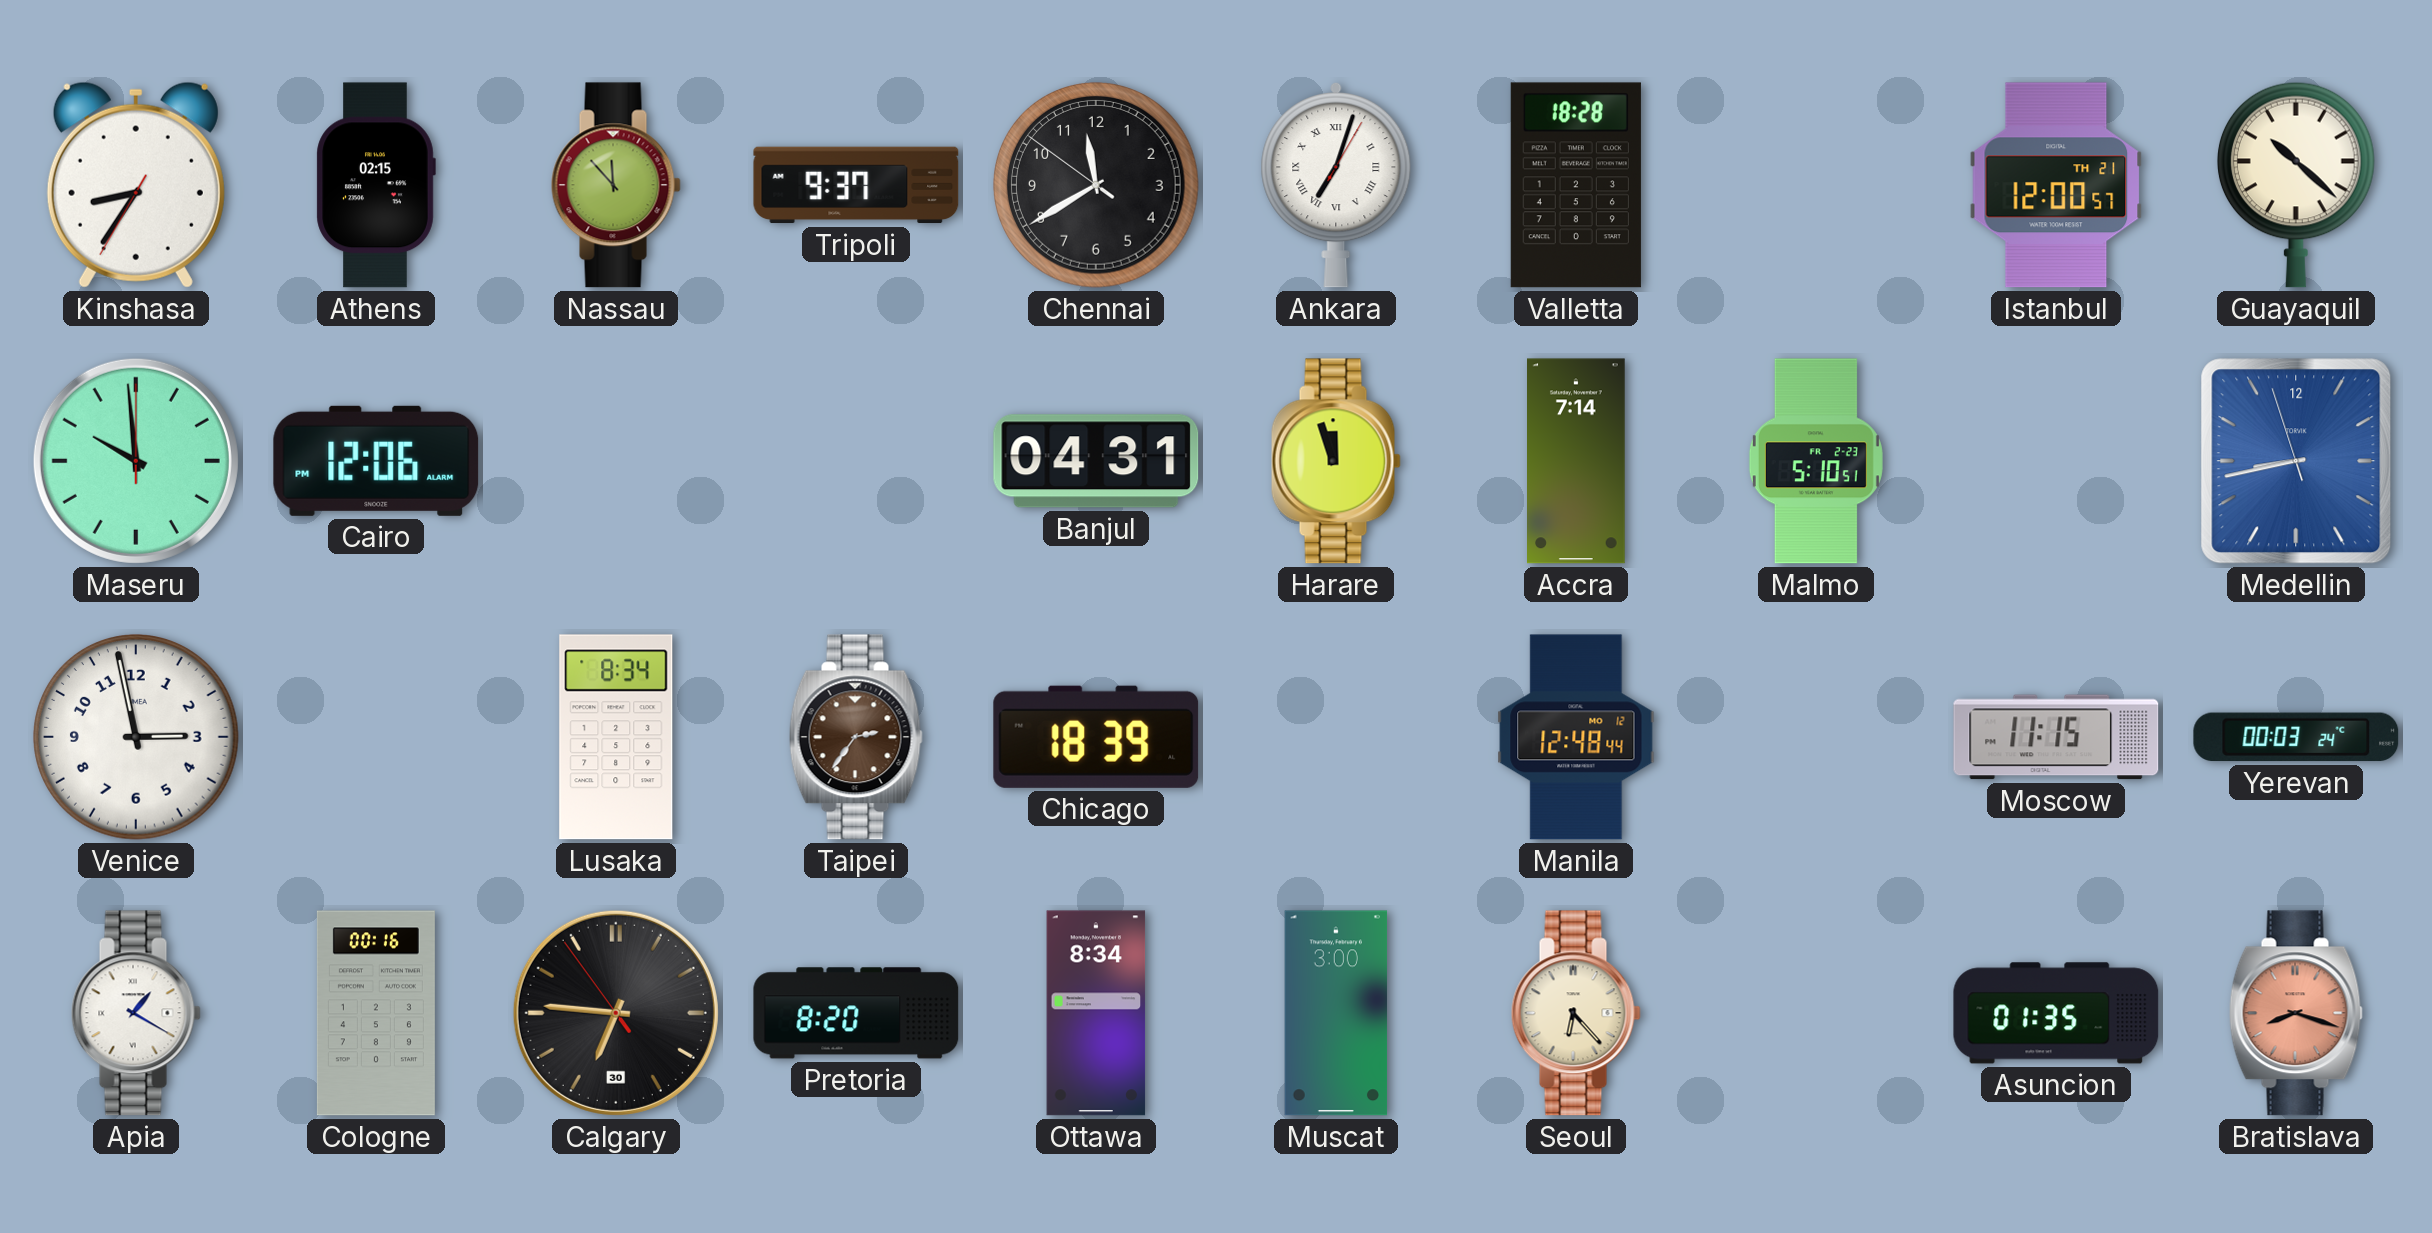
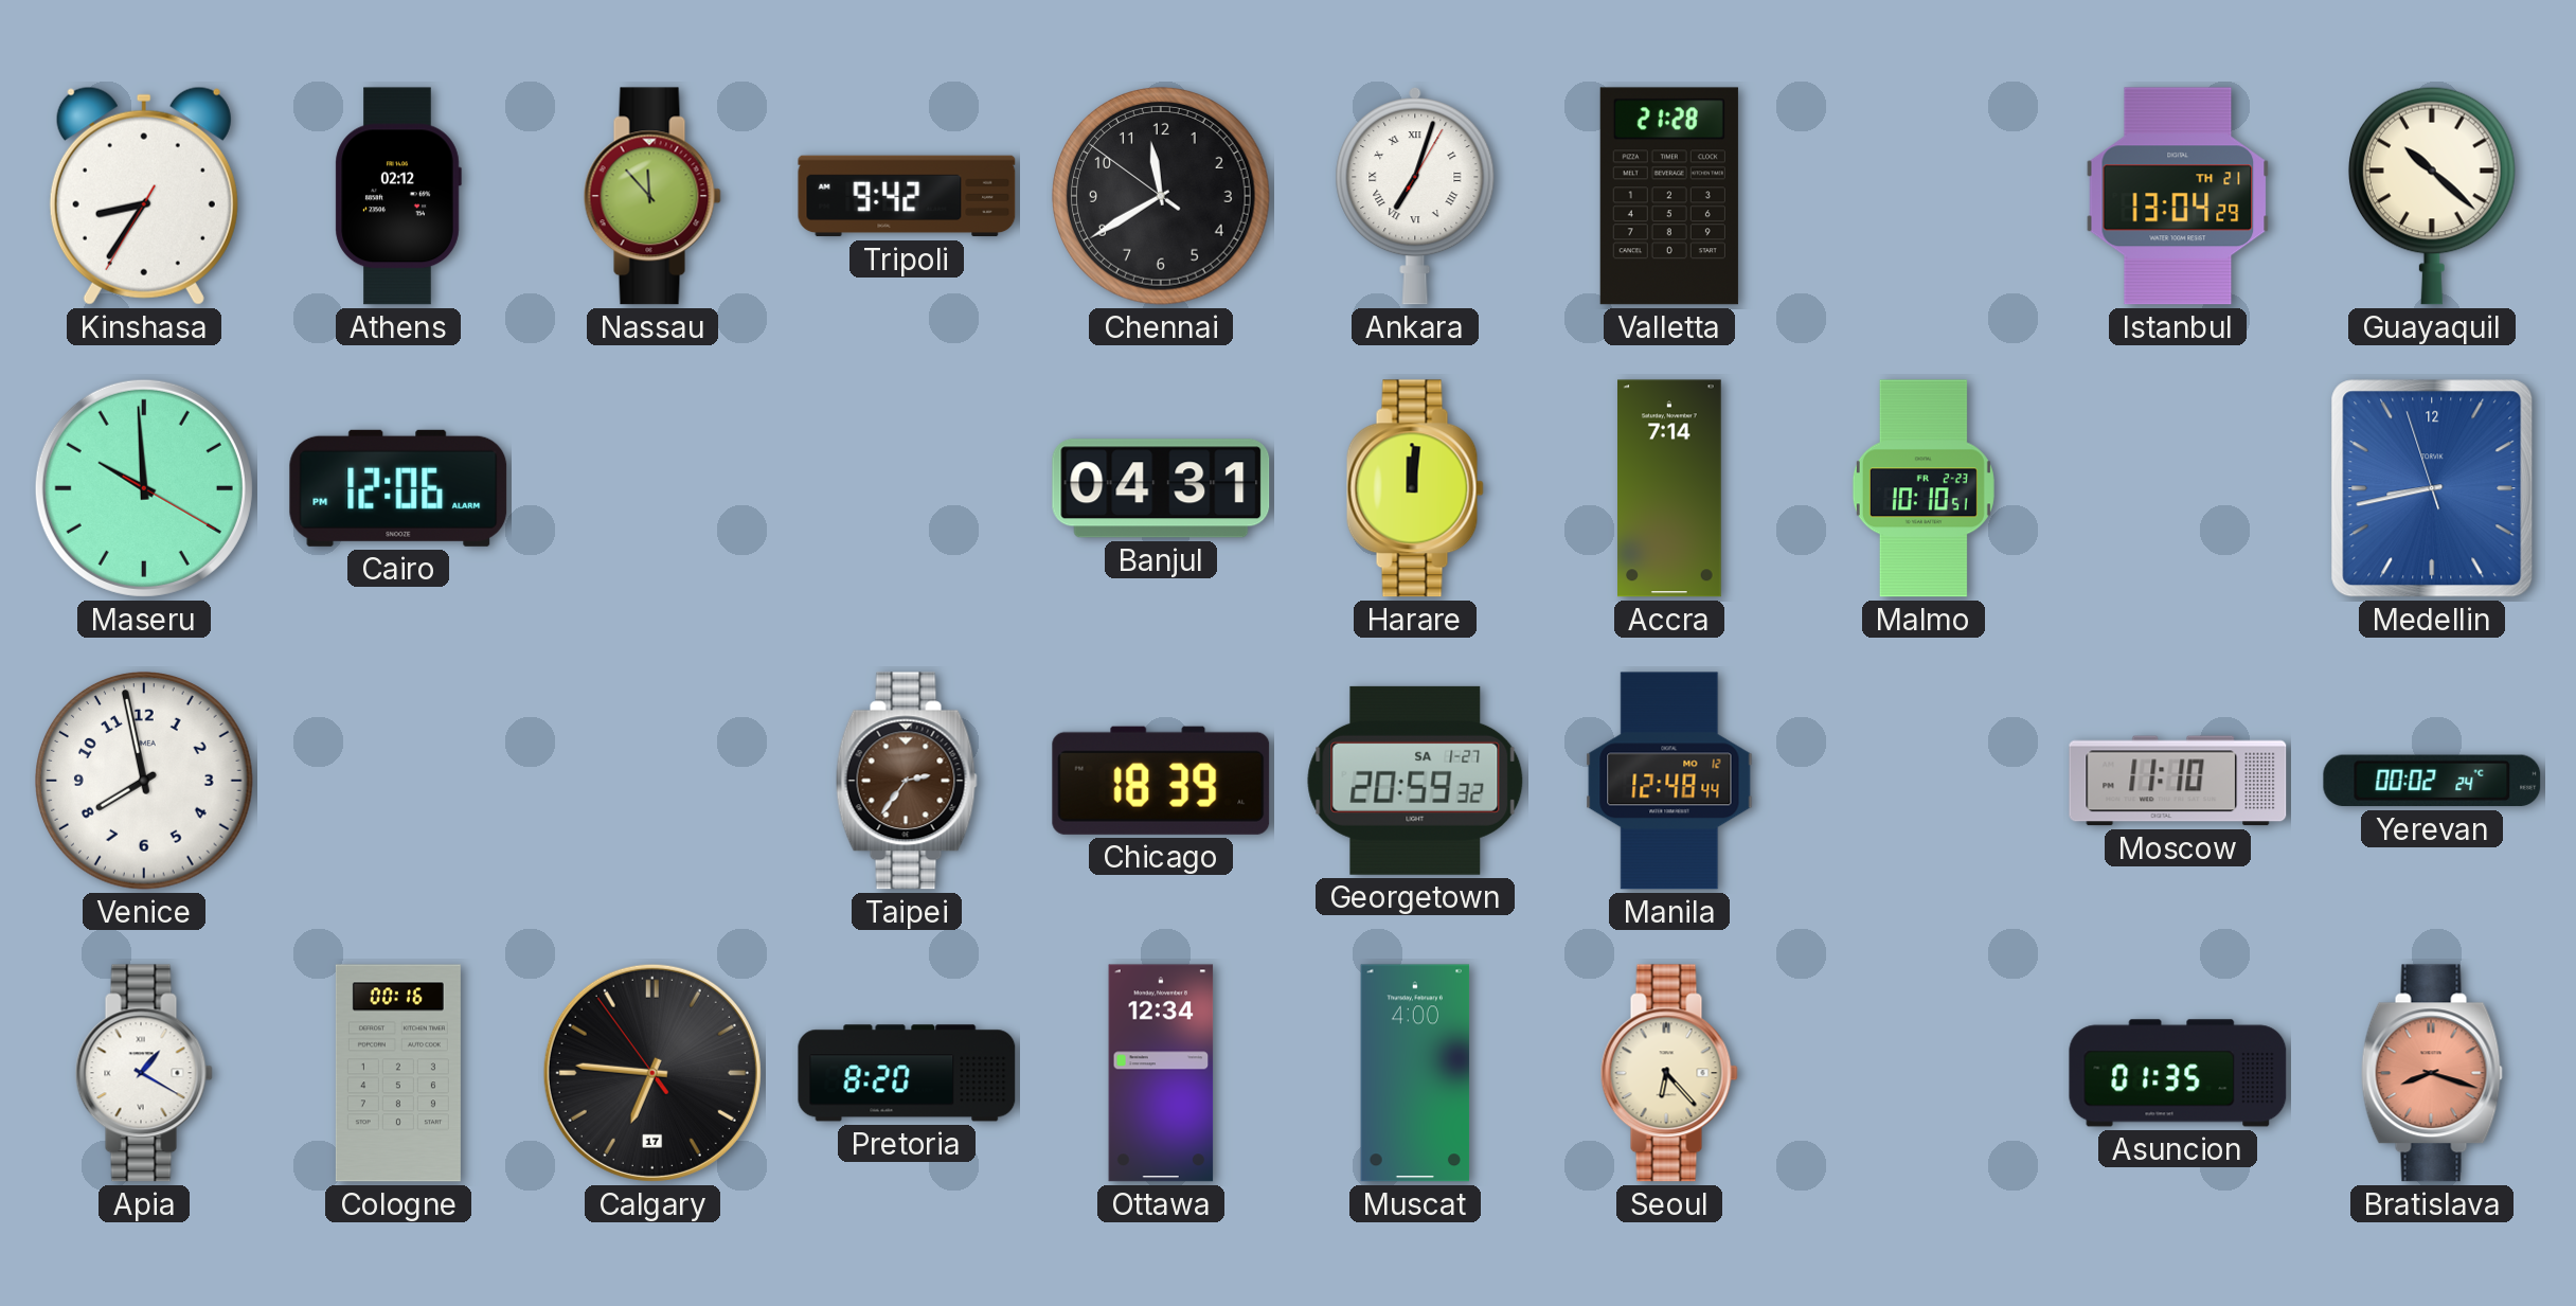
Athens: 02:15 -> 02:12
Tripoli: 9:37 -> 9:42
Valletta: 18:28 -> 21:28
Istanbul: 12:00 -> 13:04
Maseru: 9:59:00 -> 9:59:20
Harare: 11:57 -> 12:01
Malmo: 5:10 -> 10:10
Venice: 2:58 -> 7:58
Lusaka: 8:34 -> none
Georgetown: none -> 20:59
Moscow: 11:15 -> 11:10
Yerevan: 00:03 -> 00:02
Calgary date: 30 -> 17
Ottawa: 8:34 -> 12:34
Muscat: 3:00 -> 4:00
